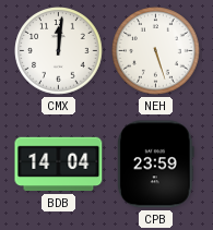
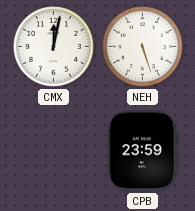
CMX: 12:01 -> 12:02
BDB: 14:04 -> none
